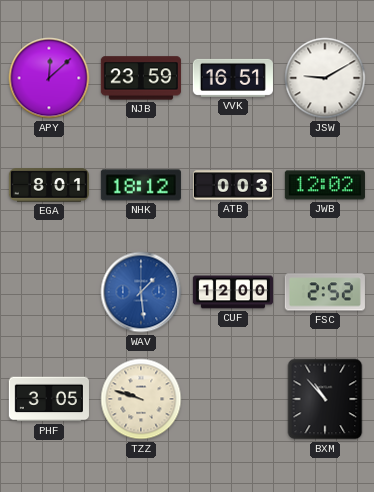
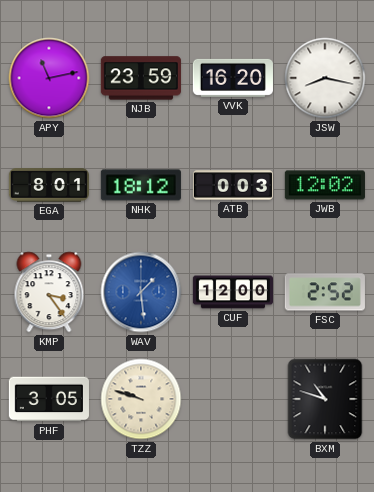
APY: 12:08 -> 11:13
VVK: 16:51 -> 16:20
JSW: 9:10 -> 8:17
KMP: none -> 3:24
BXM: 10:53 -> 10:48
